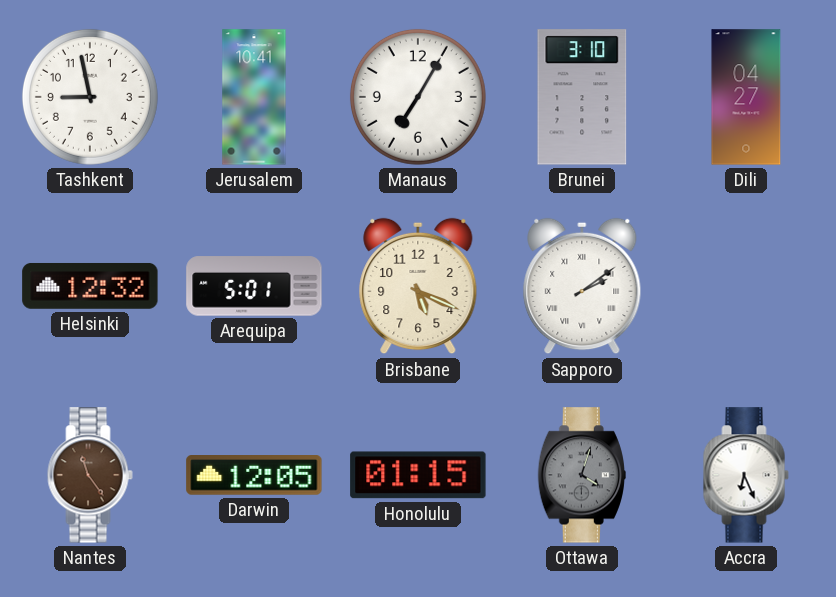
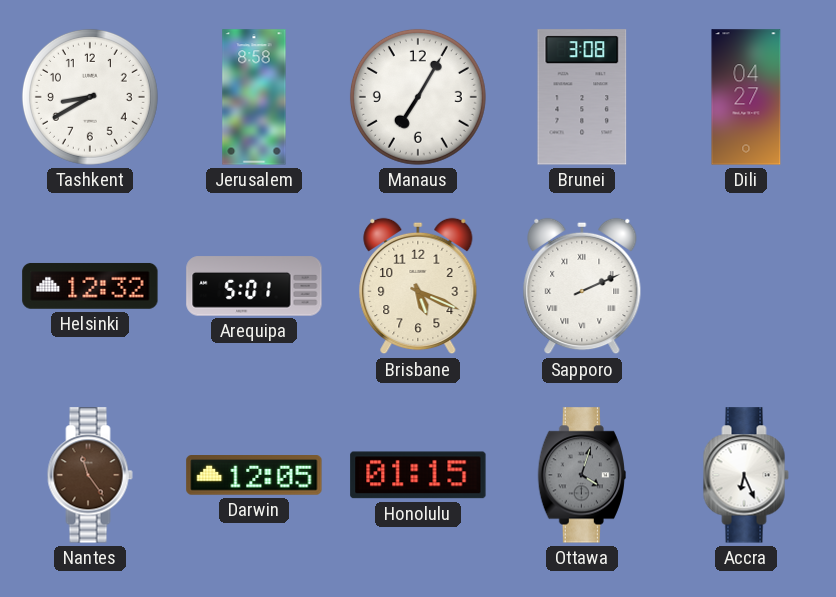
Tashkent: 8:58 -> 8:40
Jerusalem: 10:41 -> 8:58
Brunei: 3:10 -> 3:08
Sapporo: 2:09 -> 2:11
